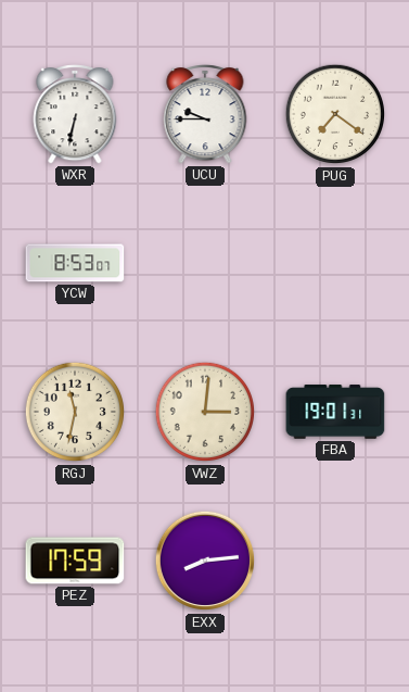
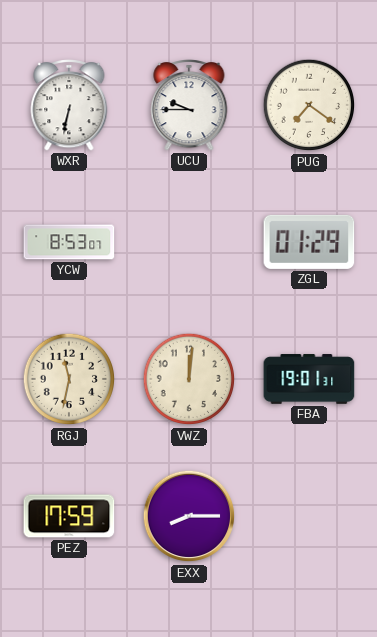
ZGL: none -> 01:29
VWZ: 3:01 -> 12:01
EXX: 8:14 -> 8:15
